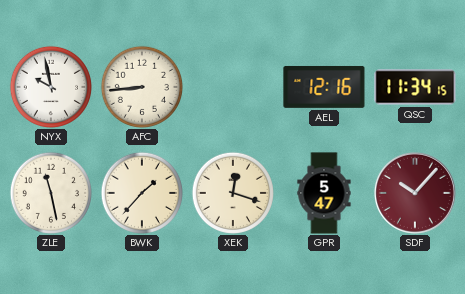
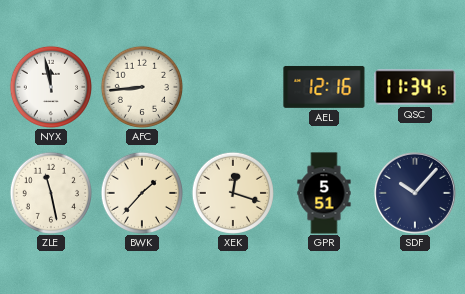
NYX: 9:58 -> 11:58
GPR: 5:47 -> 5:51
SDF dial: burgundy -> navy
